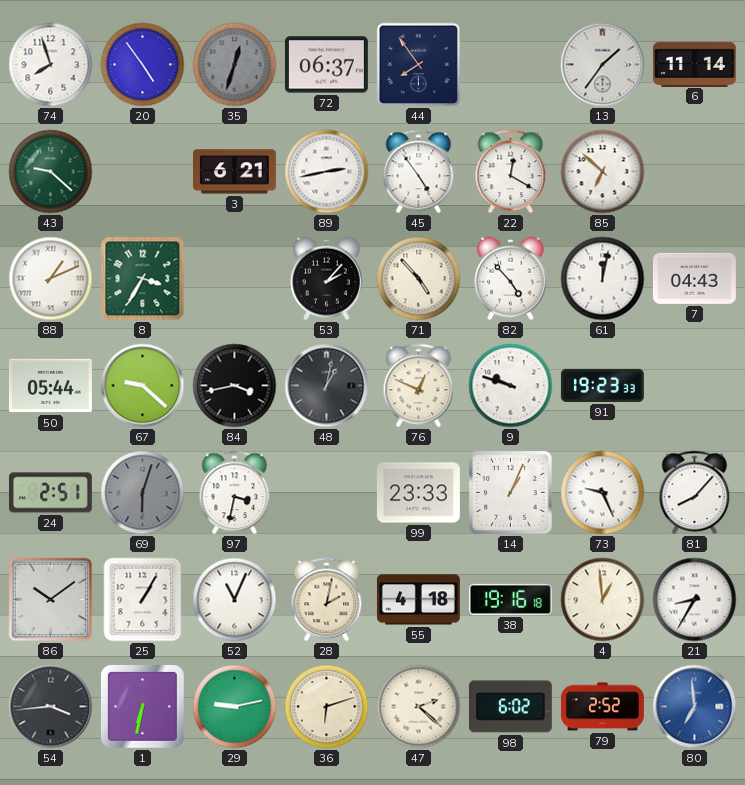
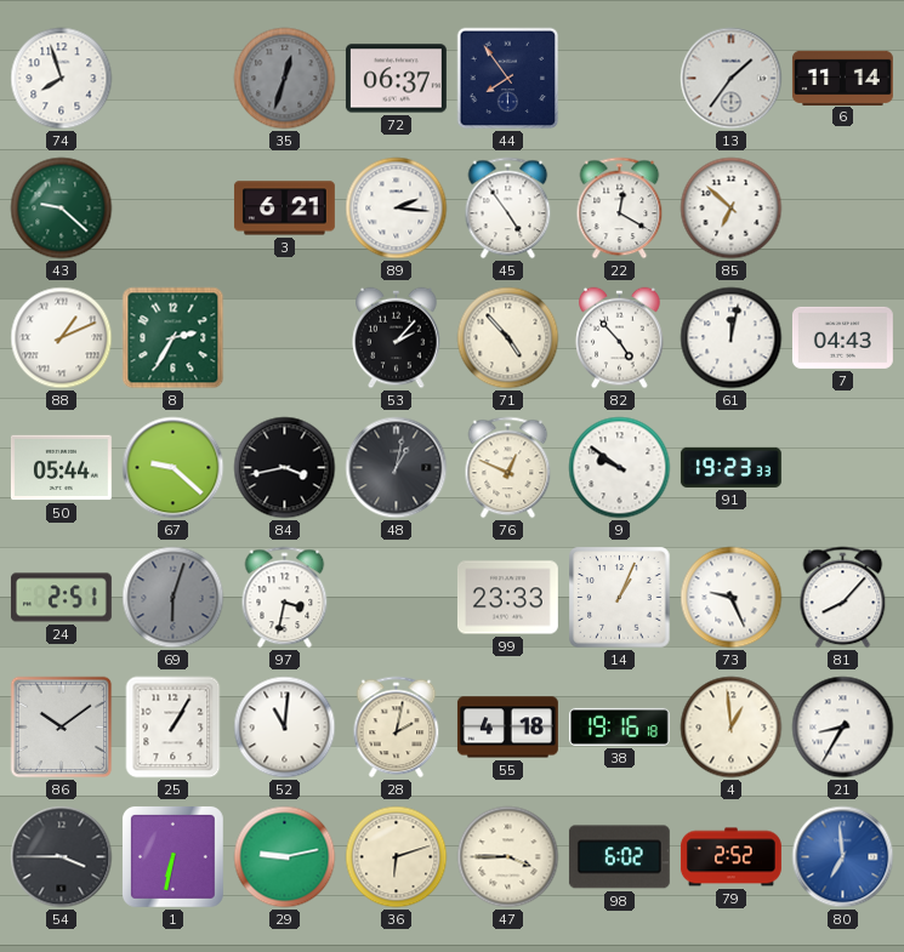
20: 4:54 -> none
89: 2:43 -> 2:16
8: 3:35 -> 2:35
9: 9:48 -> 9:51
52: 11:04 -> 11:01
54: 3:44 -> 3:45
47: 2:22 -> 3:45
